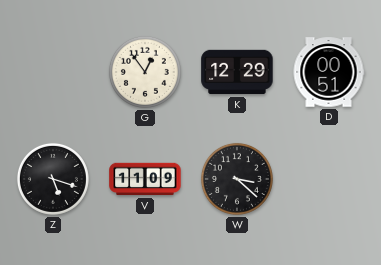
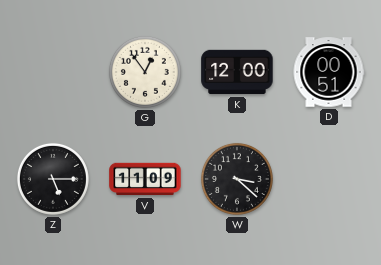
K: 12:29 -> 12:00
Z: 5:18 -> 5:15
